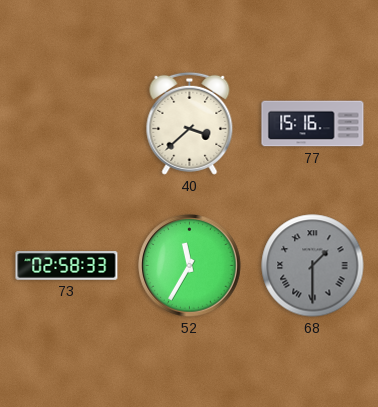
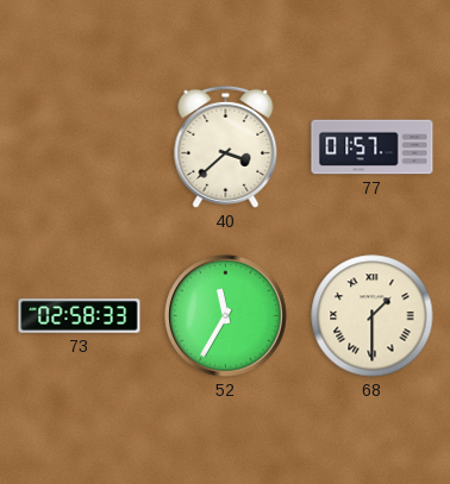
77: 15:16 -> 01:57
68 dial: grey -> cream
